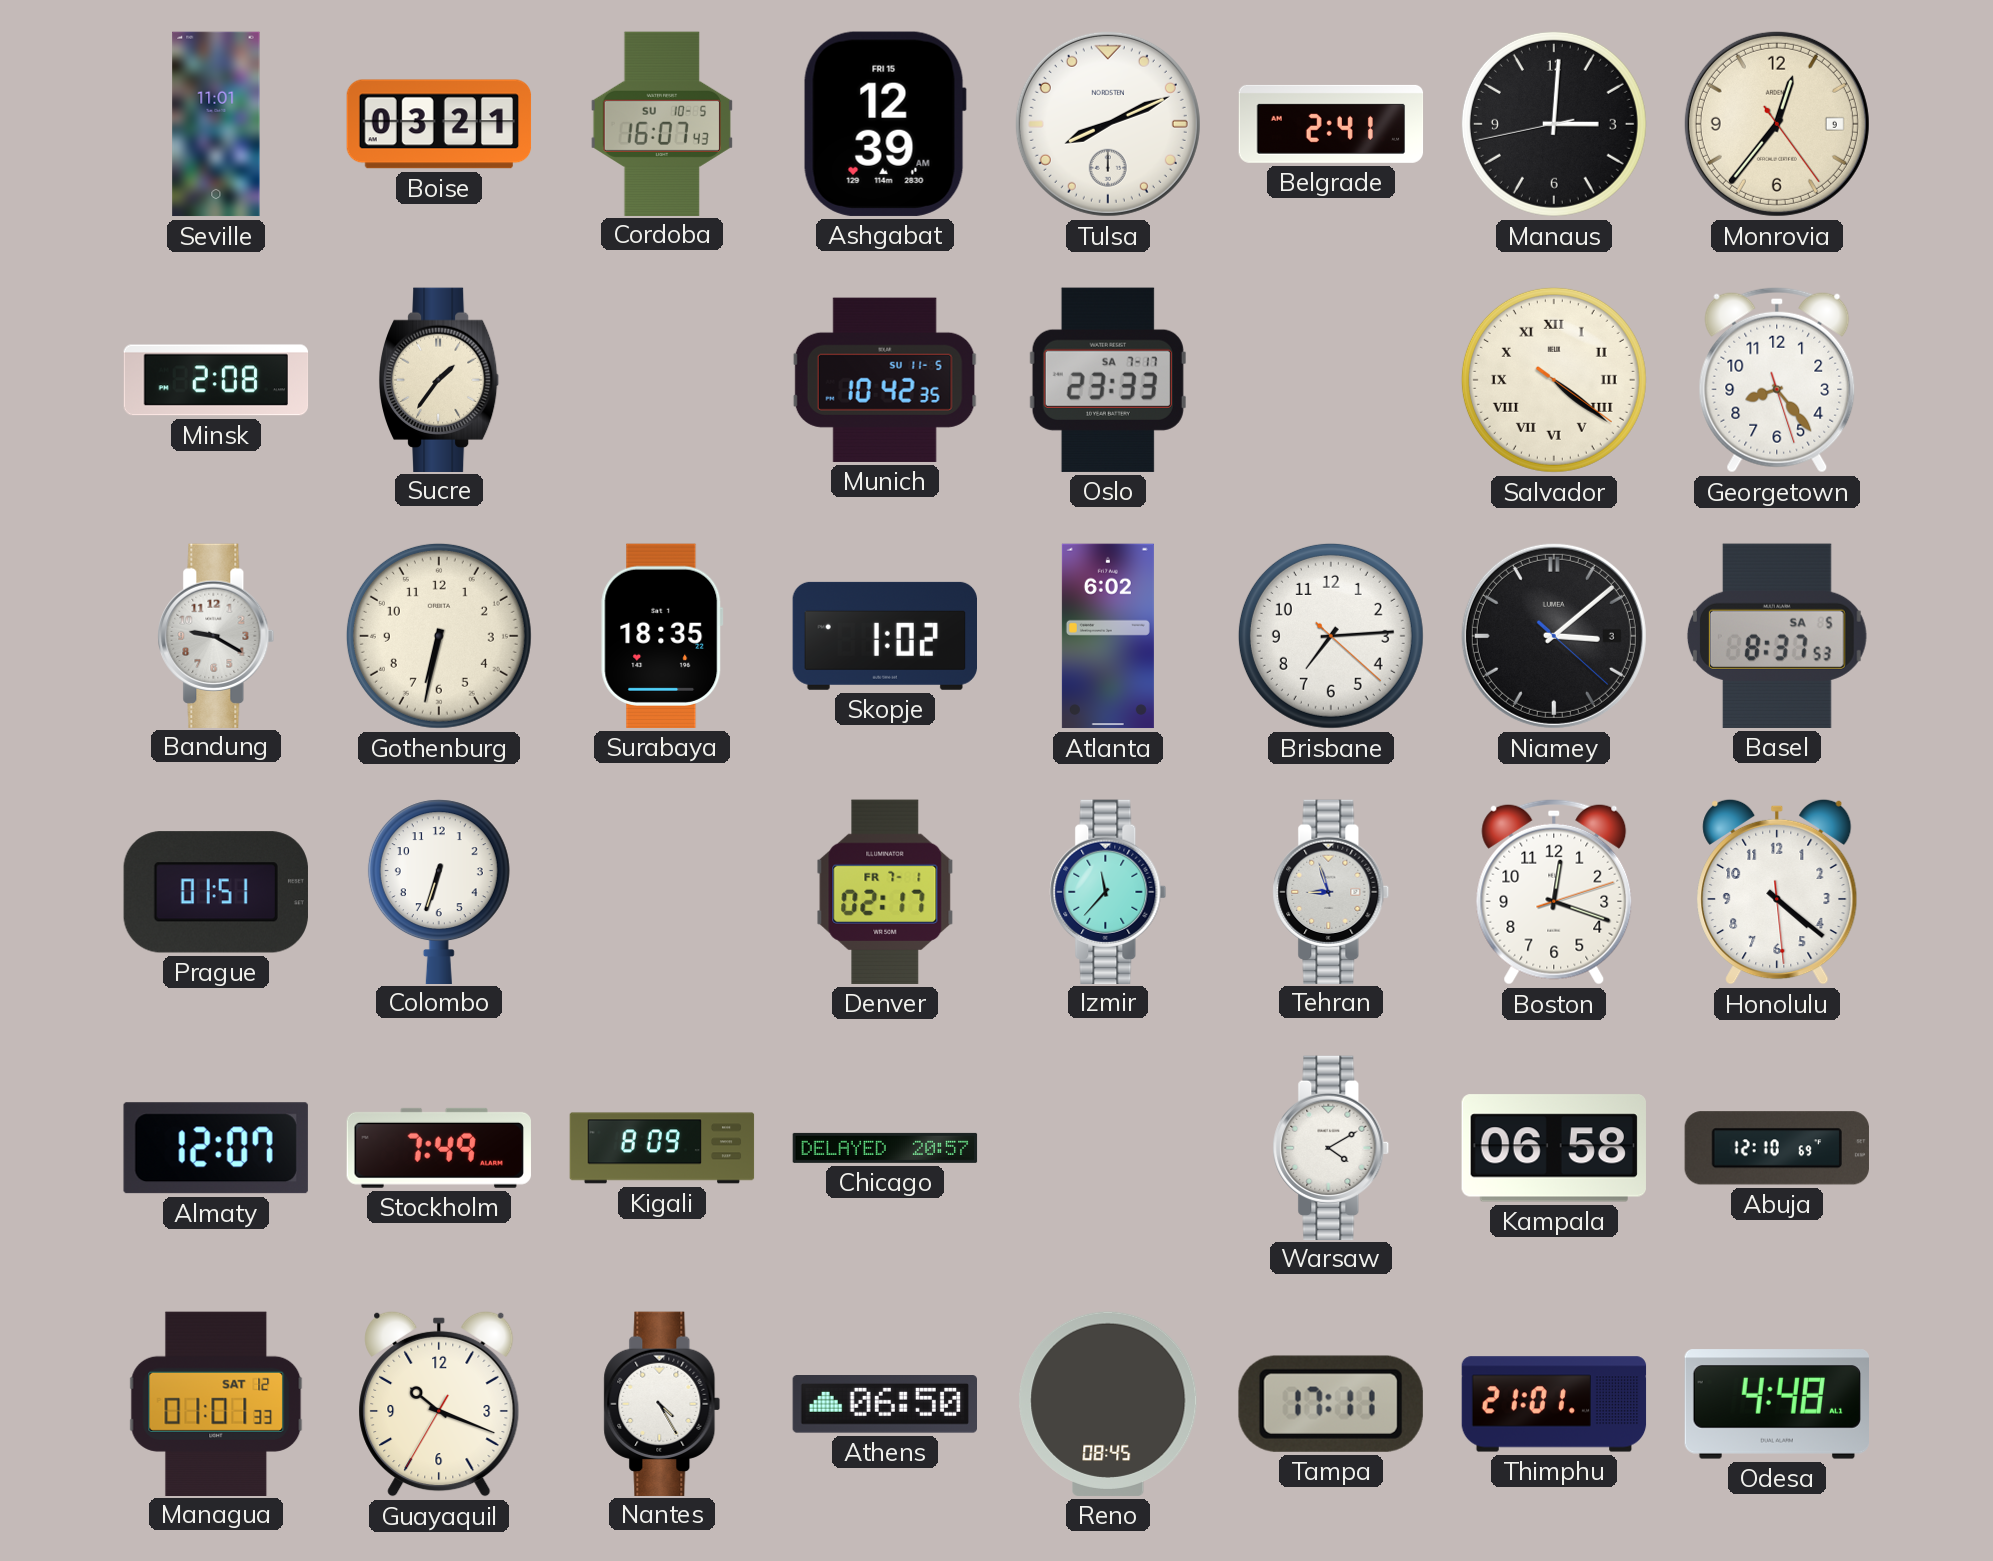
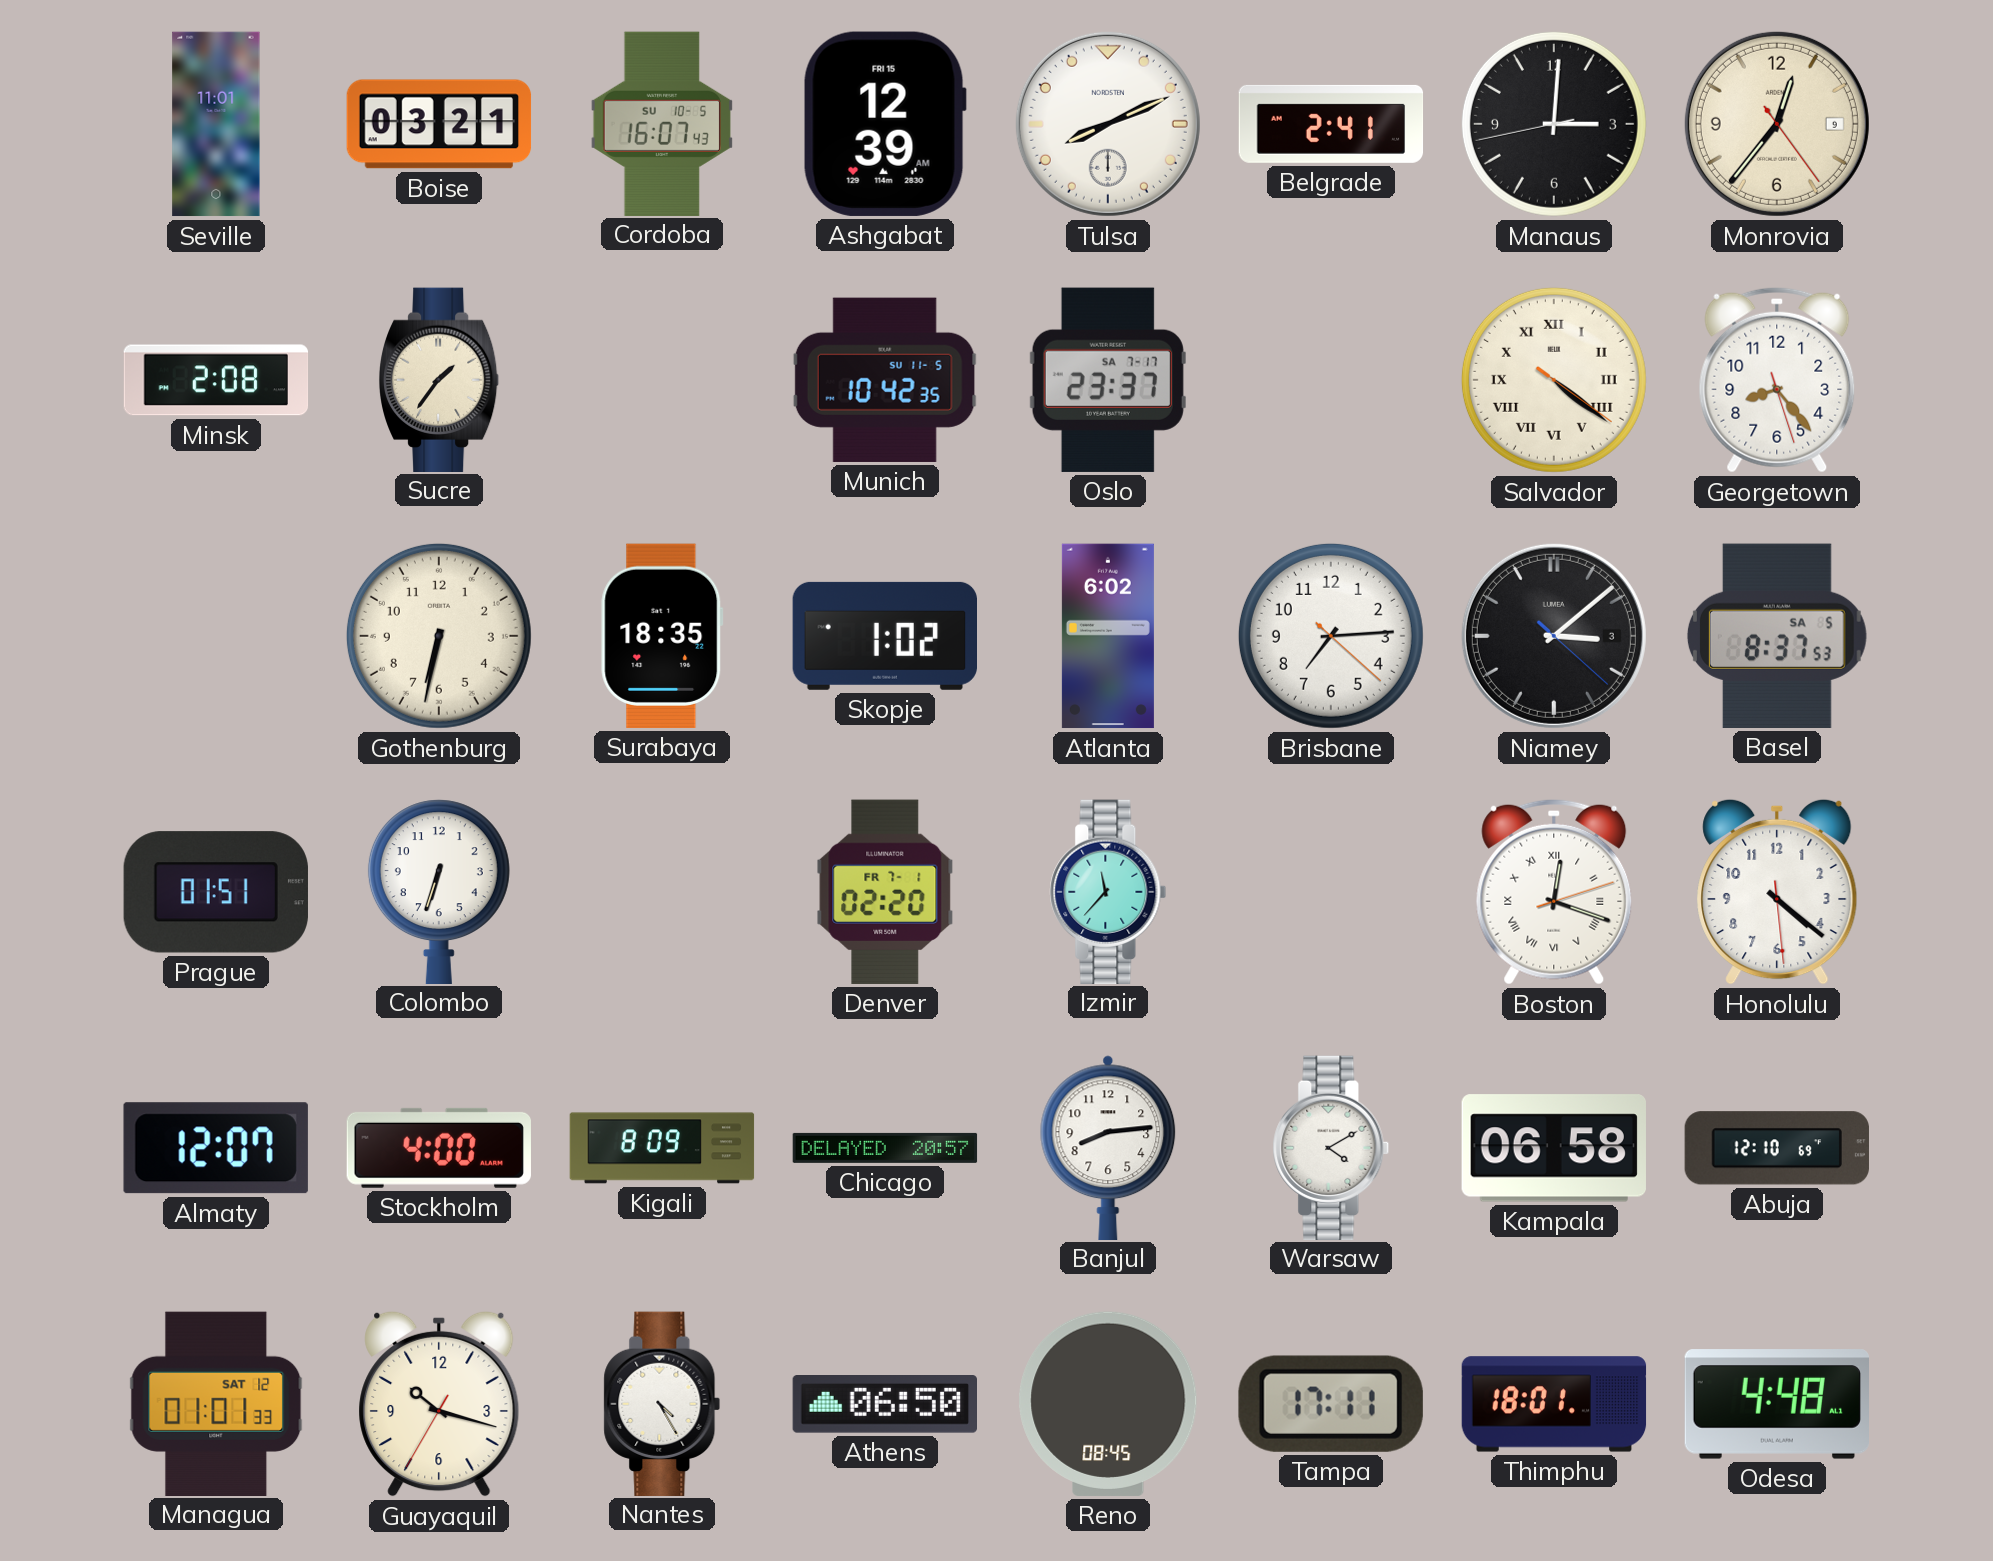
Oslo: 23:33 -> 23:37
Bandung: 9:20 -> none
Denver: 02:17 -> 02:20
Tehran: 8:57 -> none
Boston numerals: Arabic -> Roman
Stockholm: 7:49 -> 4:00
Banjul: none -> 8:14
Guayaquil: 10:18 -> 10:17
Thimphu: 21:01 -> 18:01
